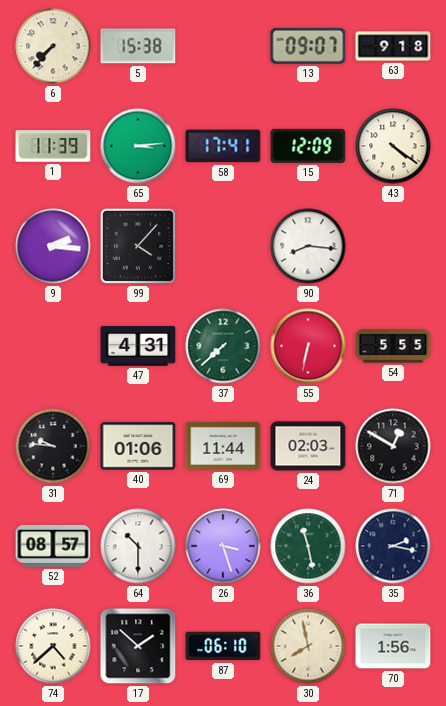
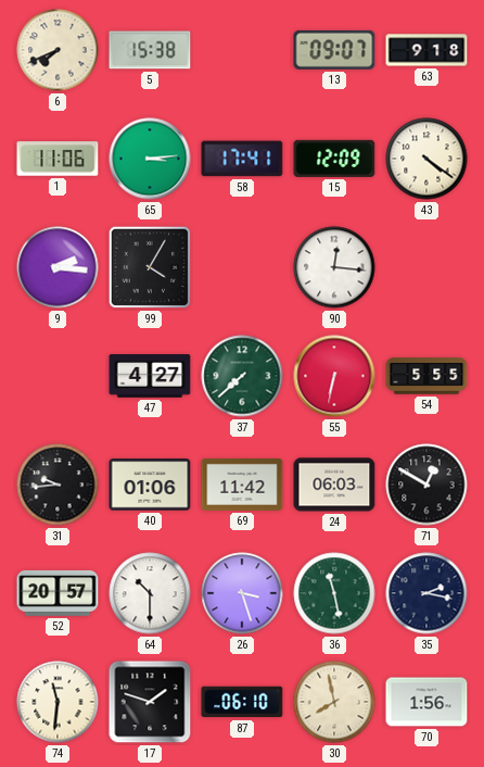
6: 7:37 -> 7:41
1: 11:39 -> 11:06
99: 4:07 -> 4:05
90: 8:16 -> 12:16
47: 4:31 -> 4:27
31: 9:46 -> 9:44
69: 11:44 -> 11:42
24: 02:03 -> 06:03
52: 08:57 -> 20:57
74: 4:38 -> 11:31
17: 1:52 -> 1:48
